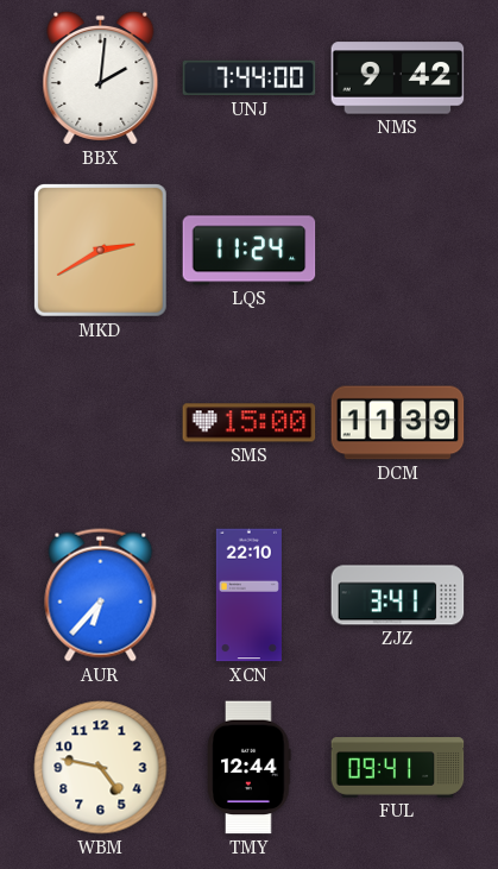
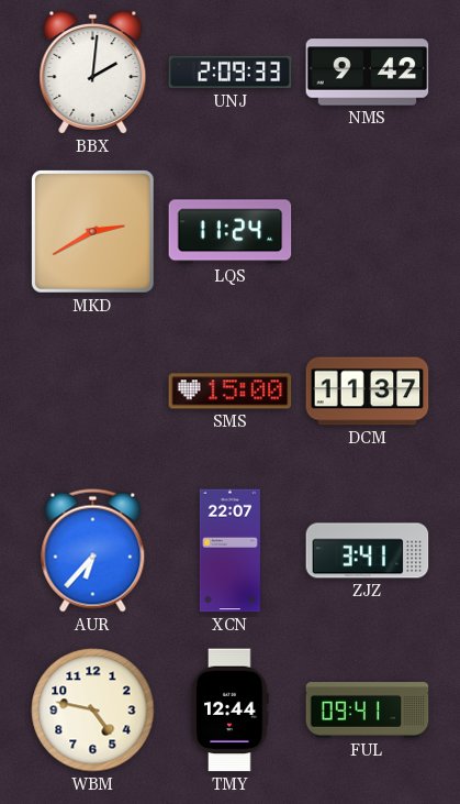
UNJ: 7:44 -> 2:09
DCM: 11:39 -> 11:37
XCN: 22:10 -> 22:07
